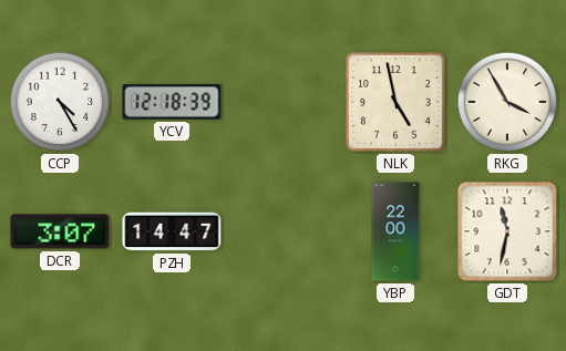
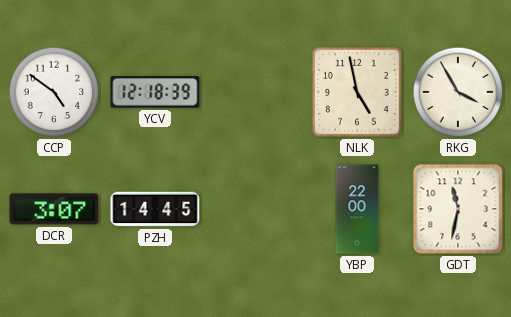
CCP: 4:25 -> 4:51
PZH: 14:47 -> 14:45
